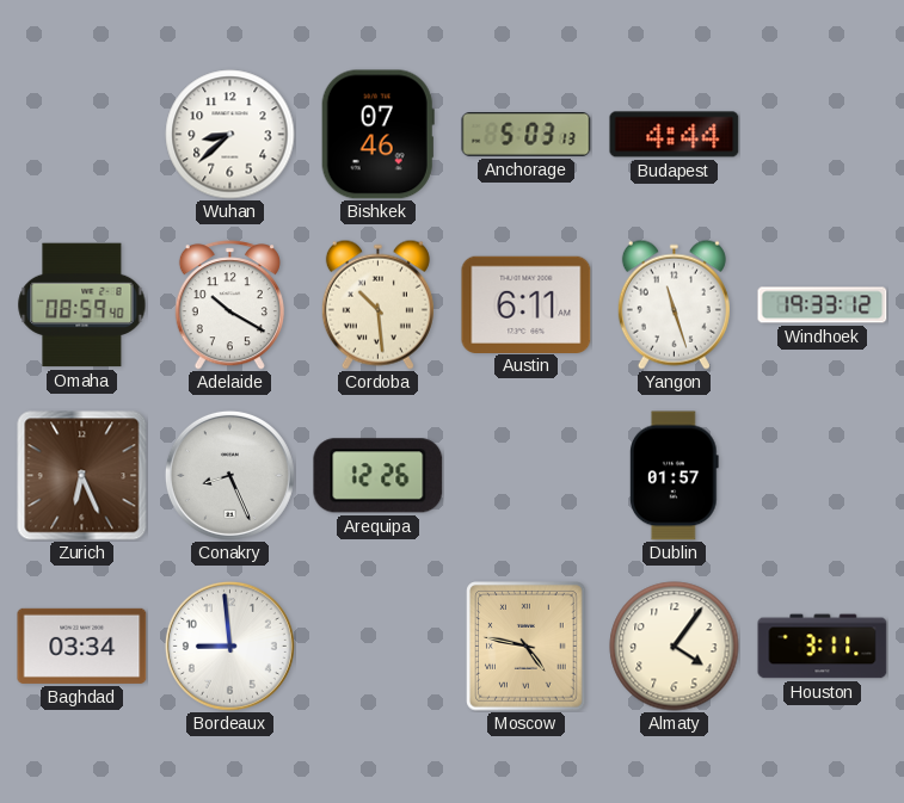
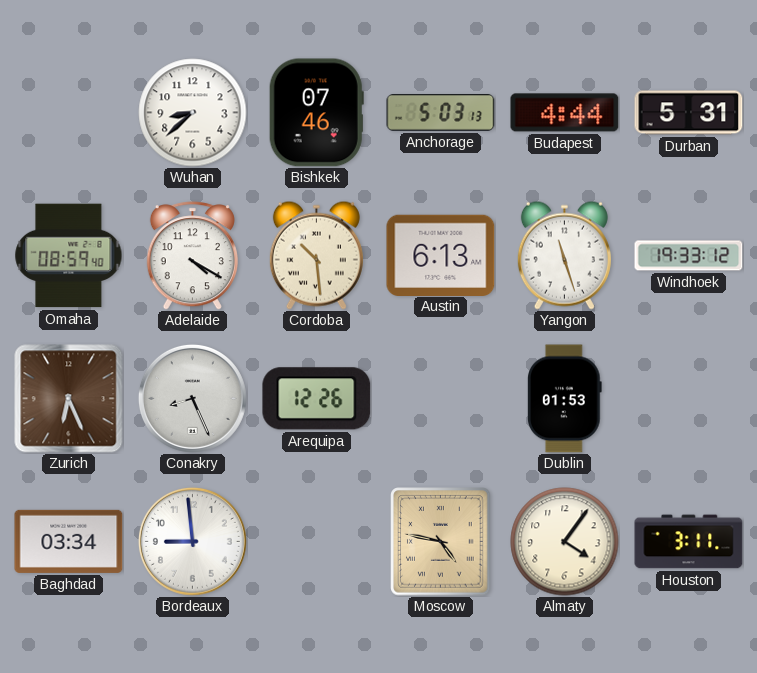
Durban: none -> 5:31
Adelaide: 10:20 -> 4:20
Austin: 6:11 -> 6:13
Dublin: 01:57 -> 01:53
